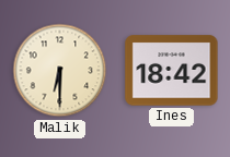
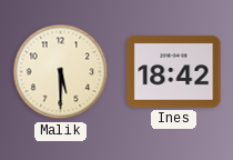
Malik: 6:30 -> 5:30
